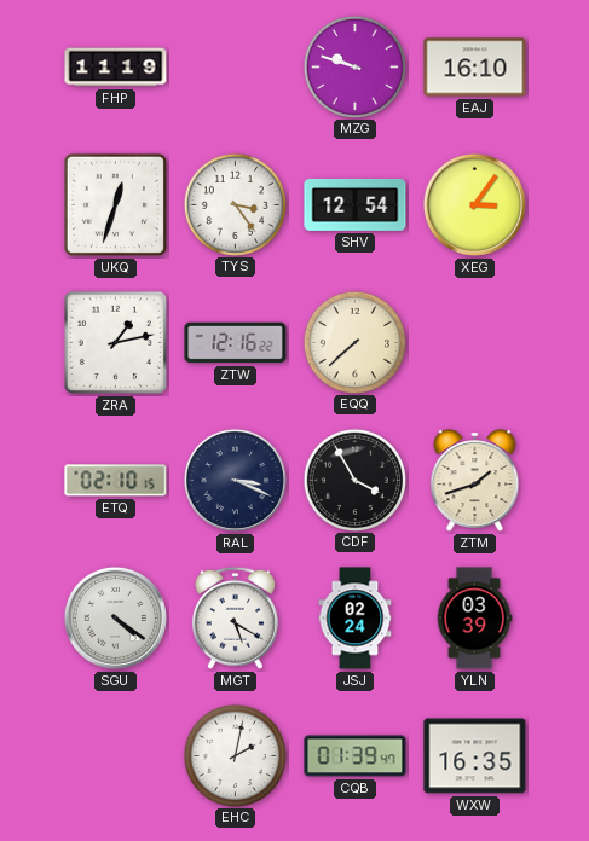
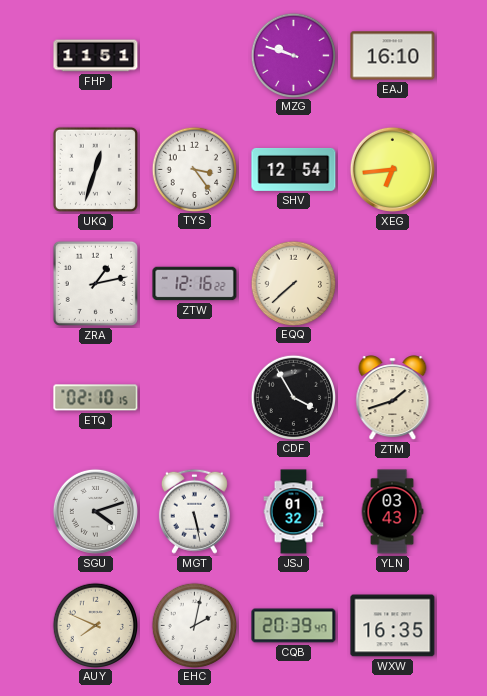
FHP: 11:19 -> 11:51
XEG: 3:06 -> 6:44
RAL: 3:19 -> none
SGU: 4:21 -> 4:12
MGT: 5:20 -> 5:28
JSJ: 02:24 -> 01:32
YLN: 03:39 -> 03:43
AUY: none -> 7:49
CQB: 01:39 -> 20:39
